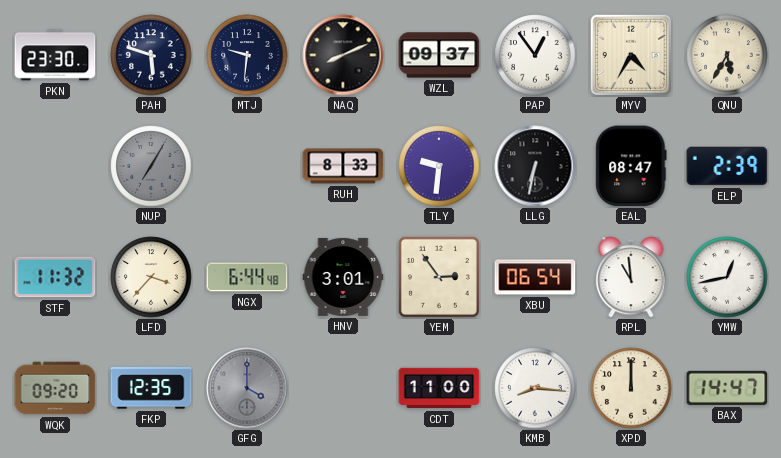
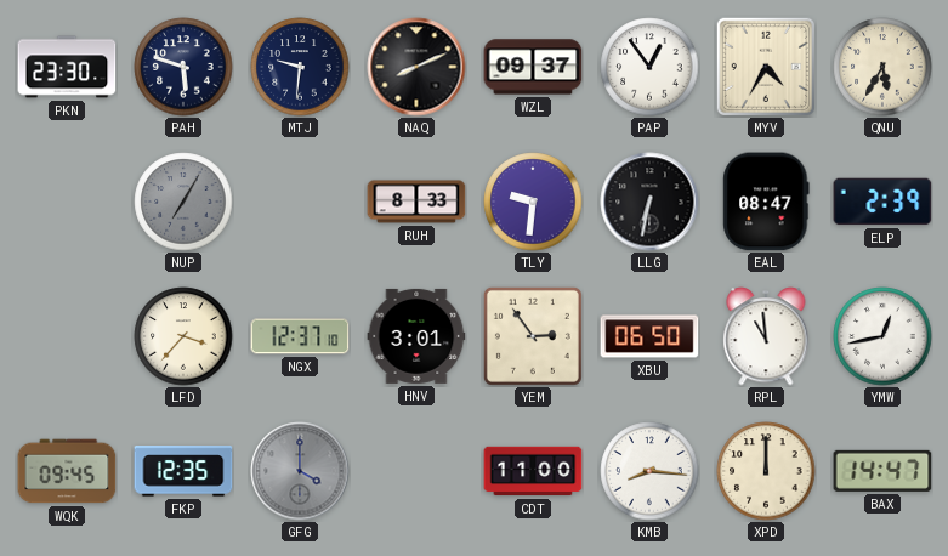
STF: 11:32 -> none
NGX: 6:44 -> 12:37
XBU: 06:54 -> 06:50
WQK: 09:20 -> 09:45
